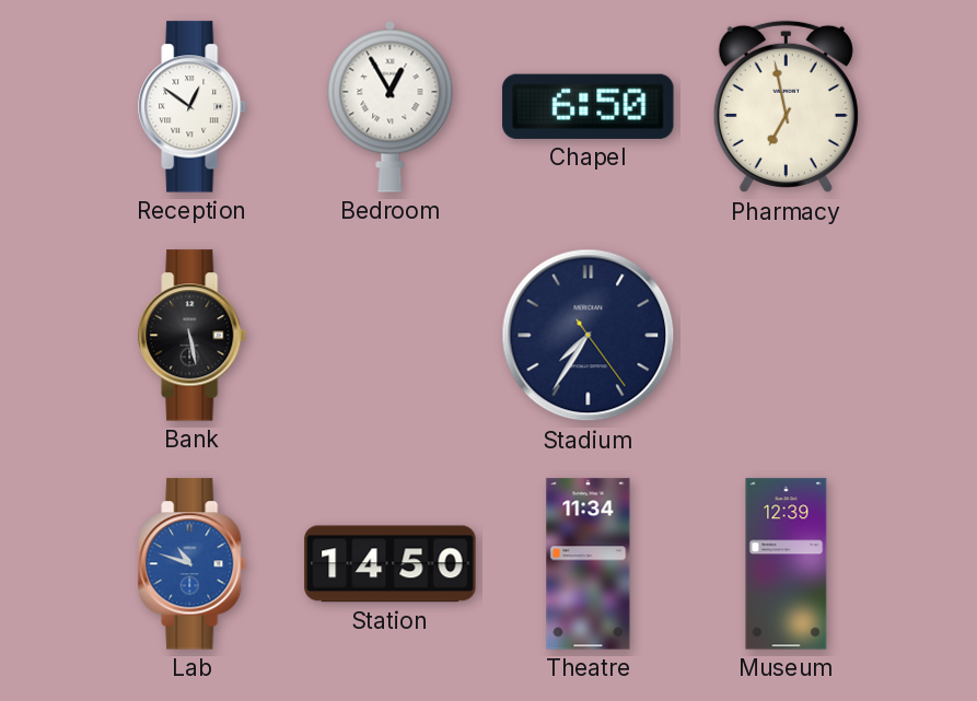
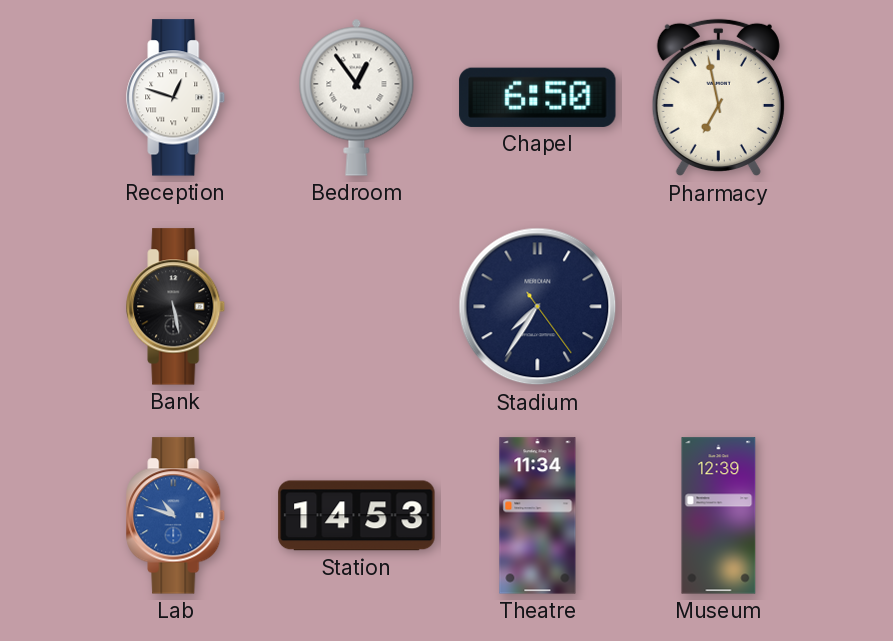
Reception: 12:51 -> 12:48
Bedroom: 12:55 -> 12:54
Station: 14:50 -> 14:53
